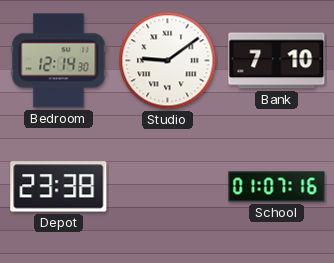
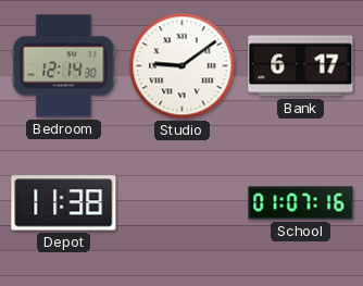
Bank: 7:10 -> 6:17
Depot: 23:38 -> 11:38
